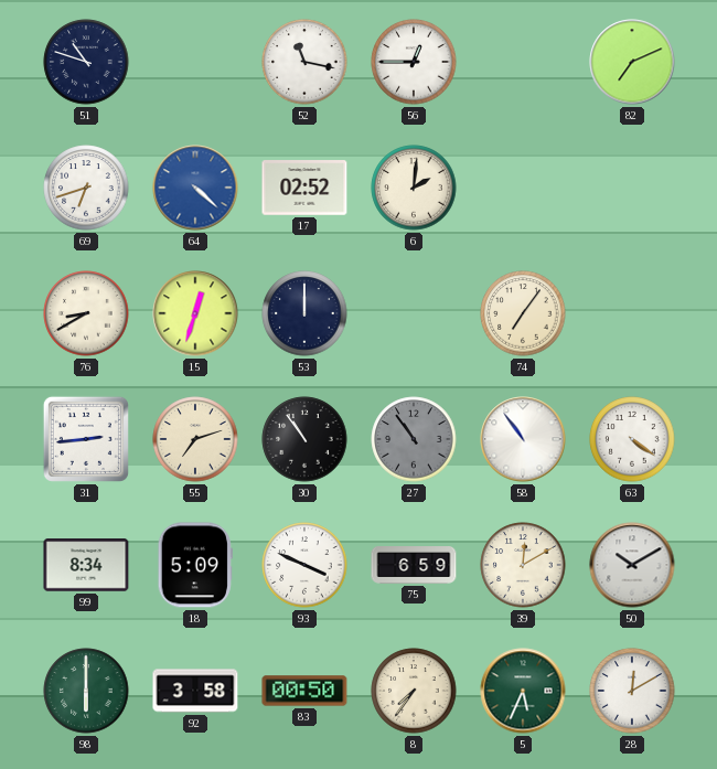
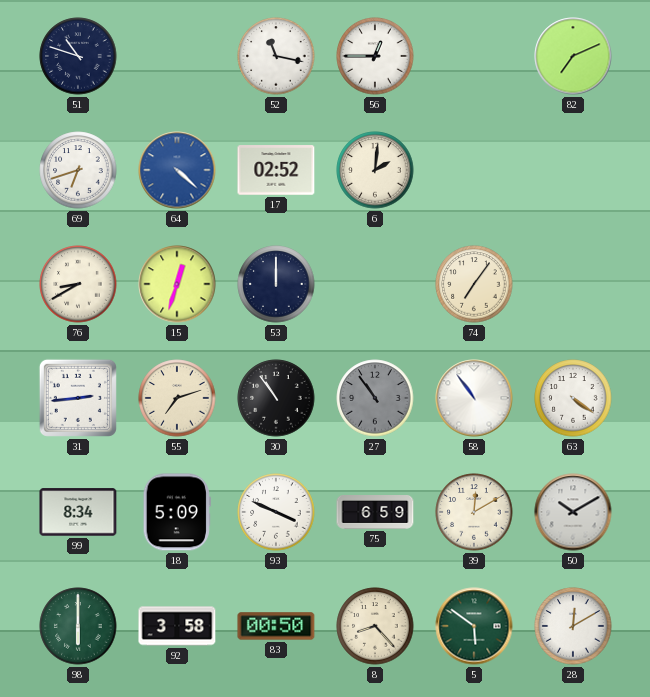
8: 7:36 -> 8:23
5: 5:34 -> 5:51
